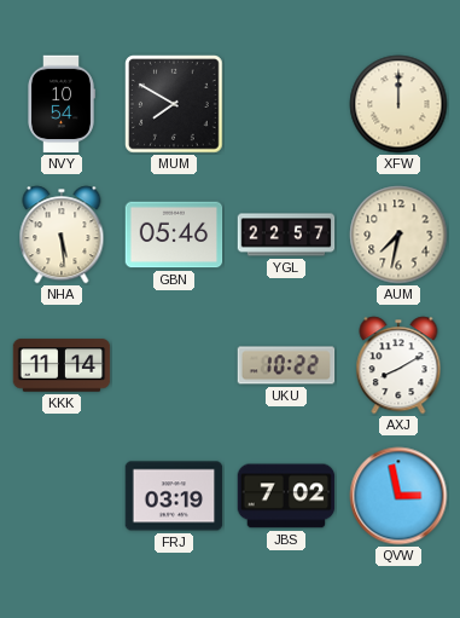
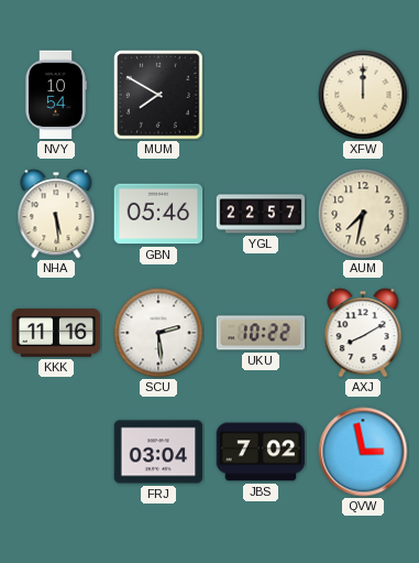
KKK: 11:14 -> 11:16
SCU: none -> 2:29
FRJ: 03:19 -> 03:04
